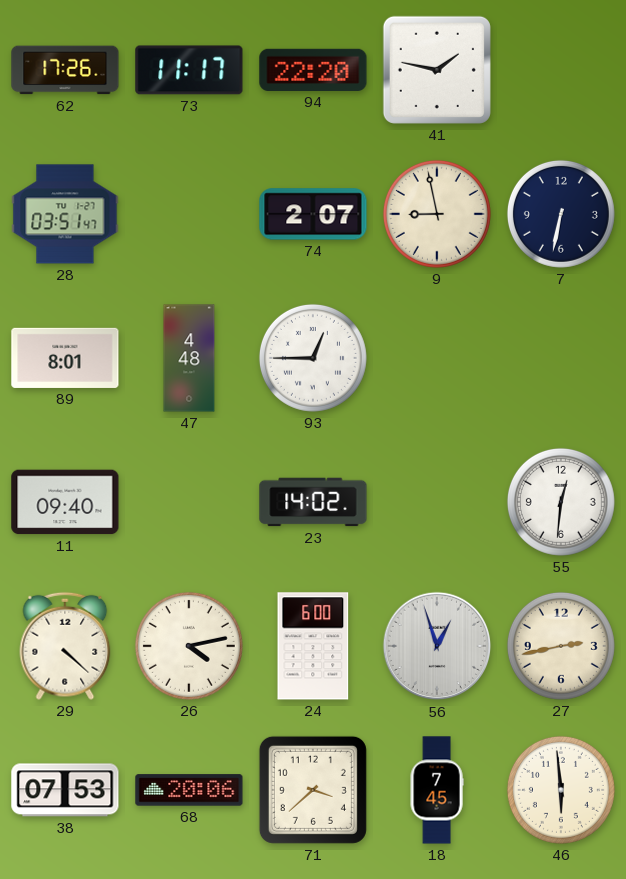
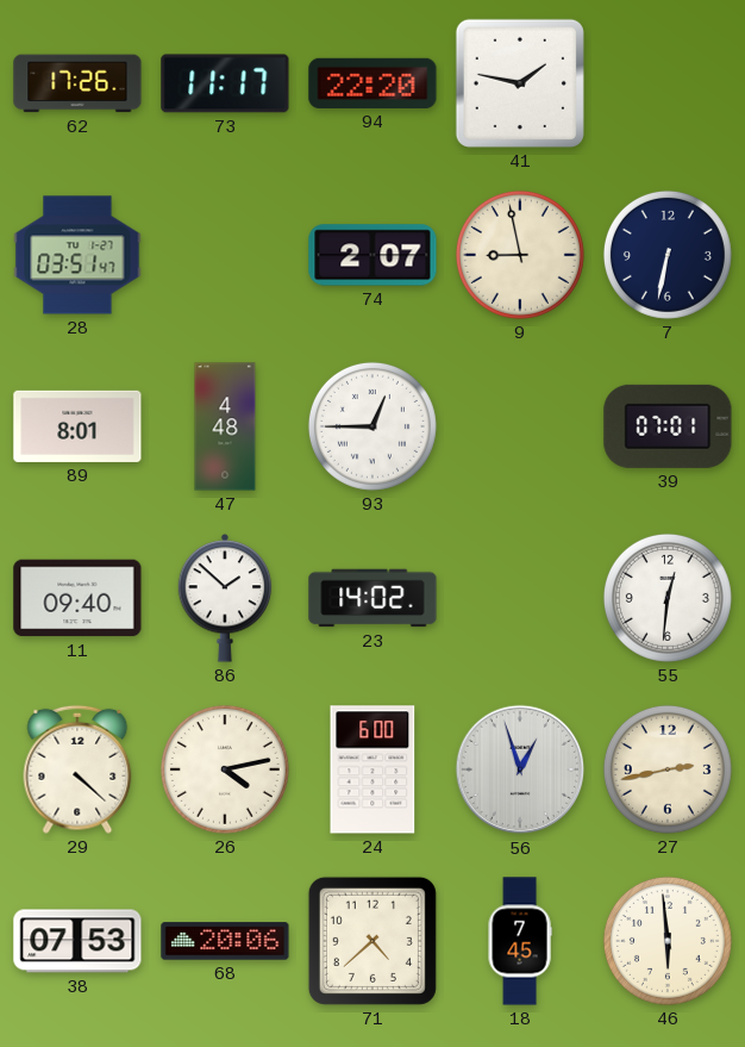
39: none -> 07:01
86: none -> 1:52
71: 3:38 -> 4:38
